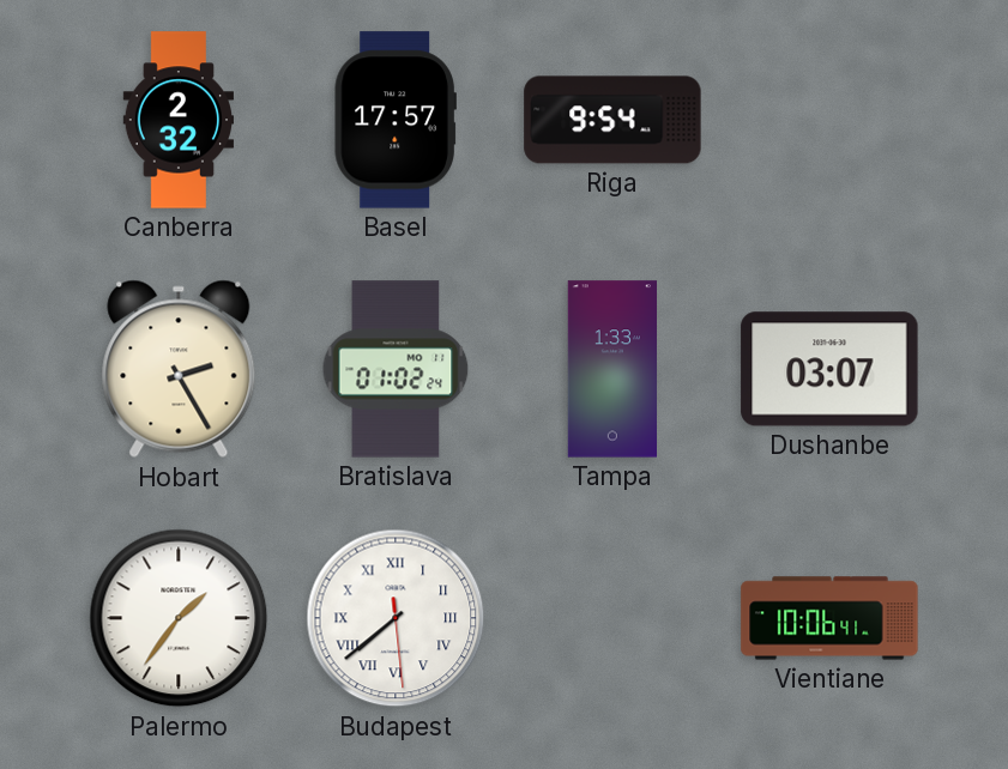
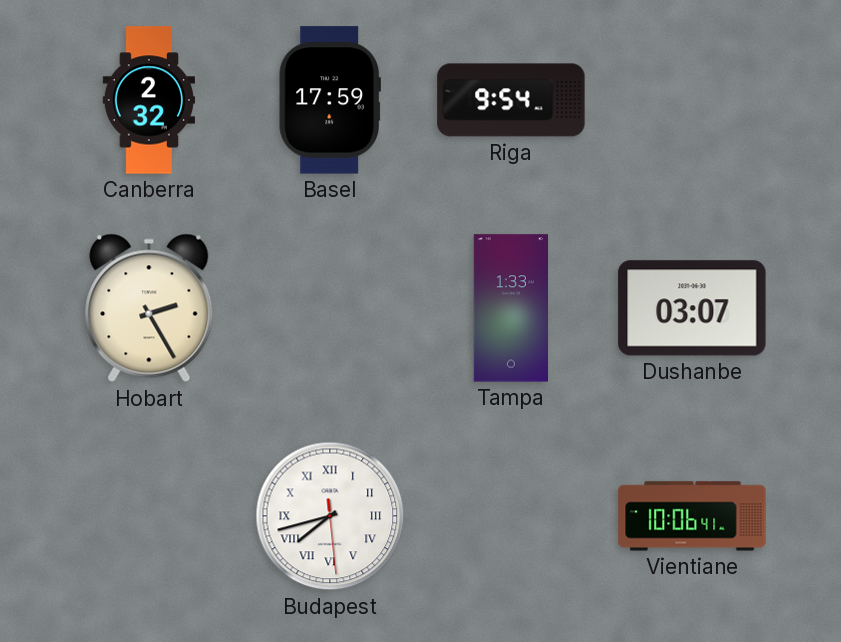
Basel: 17:57 -> 17:59
Bratislava: 01:02 -> none
Palermo: 1:36 -> none
Budapest: 7:38 -> 7:42
